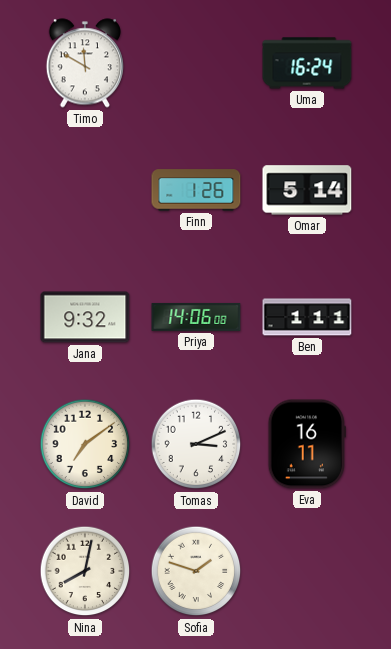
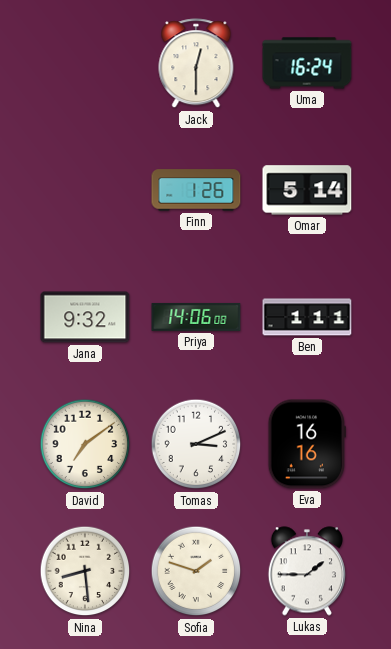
Timo: 11:50 -> none
Jack: none -> 12:30
Eva: 16:11 -> 16:16
Nina: 8:02 -> 8:29
Lukas: none -> 1:45
